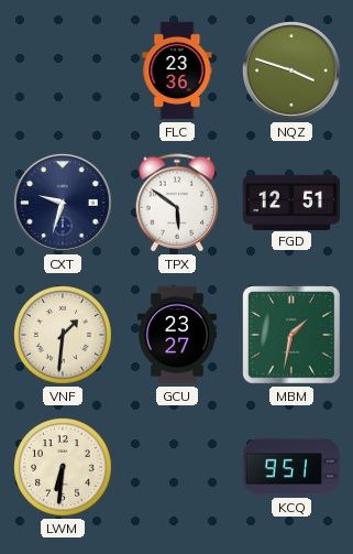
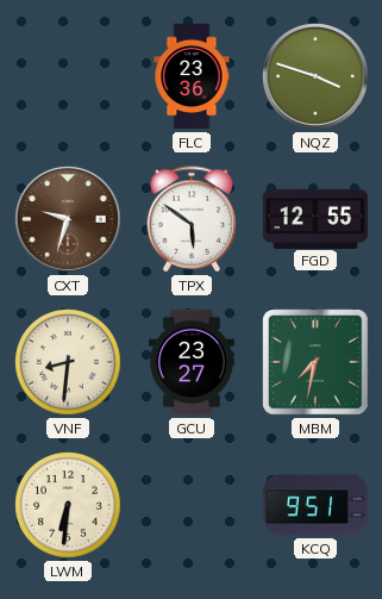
CXT dial: navy -> brown
FGD: 12:51 -> 12:55
VNF: 1:31 -> 8:31
MBM: 1:32 -> 7:32
